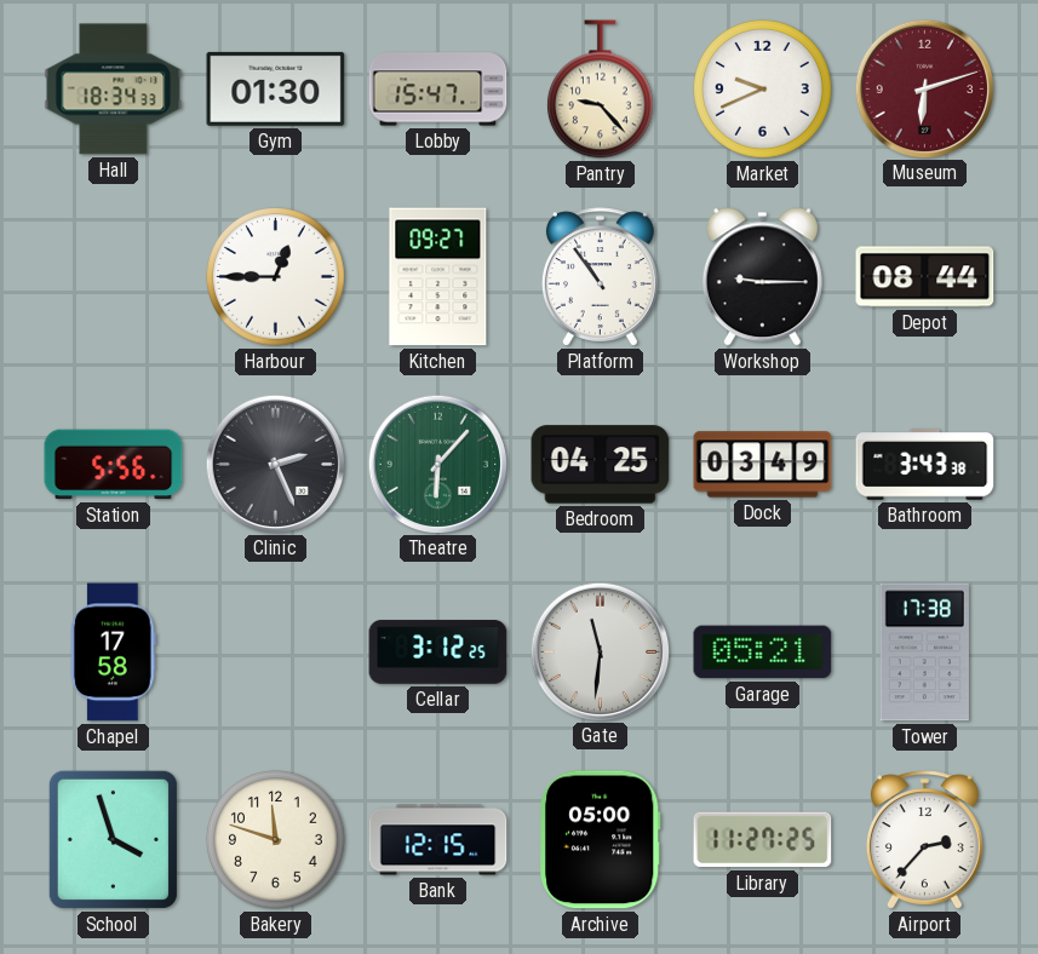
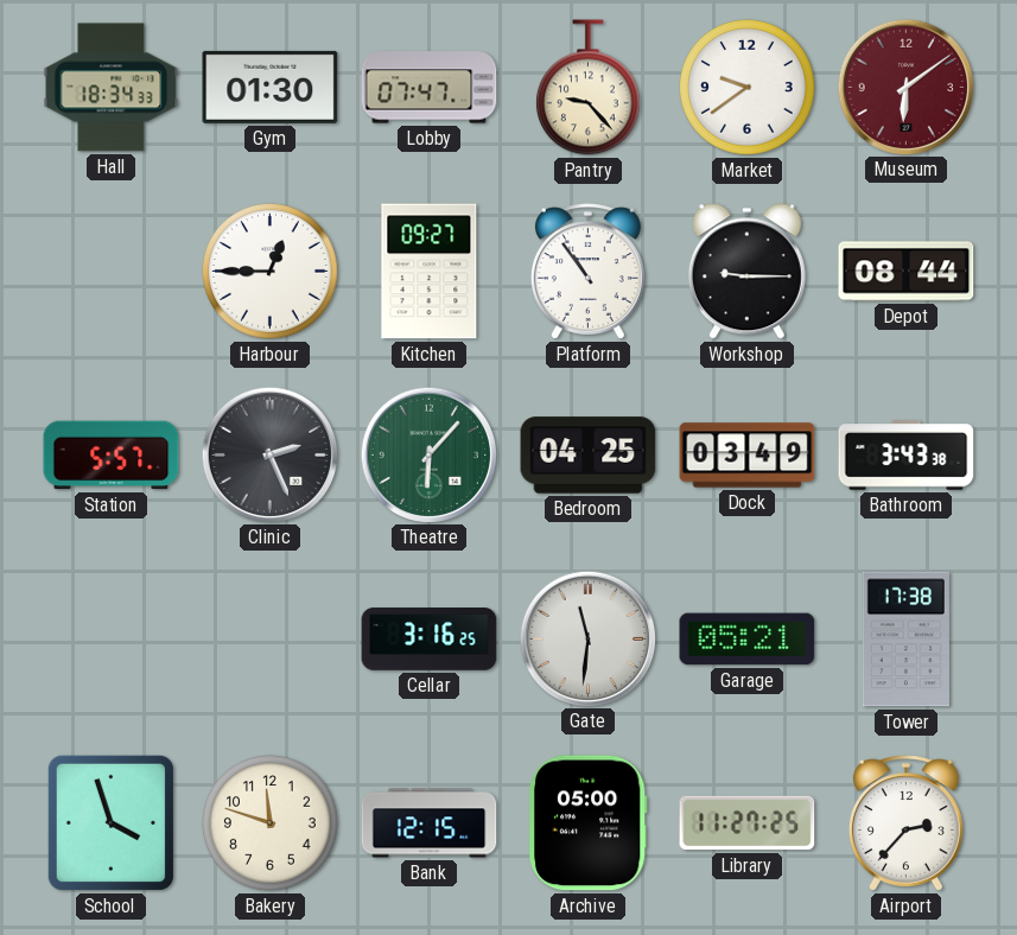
Lobby: 15:47 -> 07:47
Market: 9:41 -> 9:39
Museum: 6:12 -> 6:09
Station: 5:56 -> 5:57
Chapel: 17:58 -> none
Cellar: 3:12 -> 3:16
